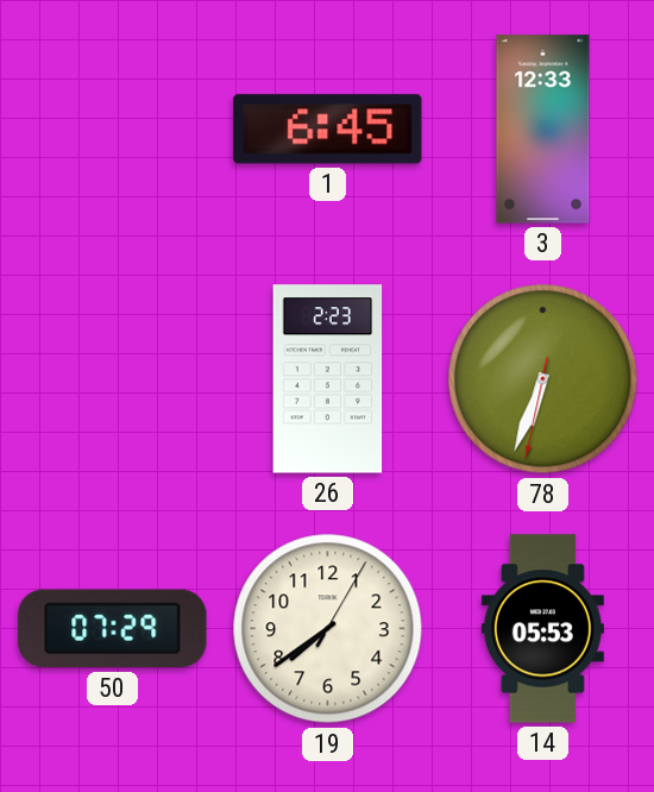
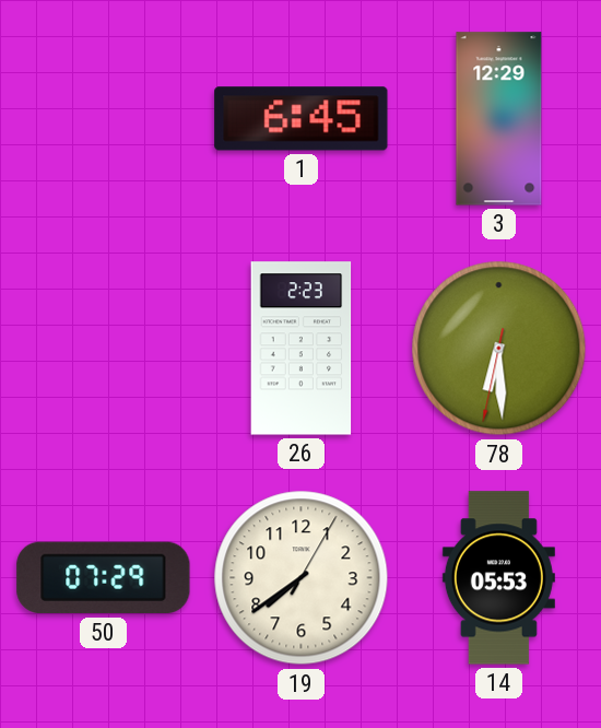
3: 12:33 -> 12:29
78: 6:33 -> 6:29
